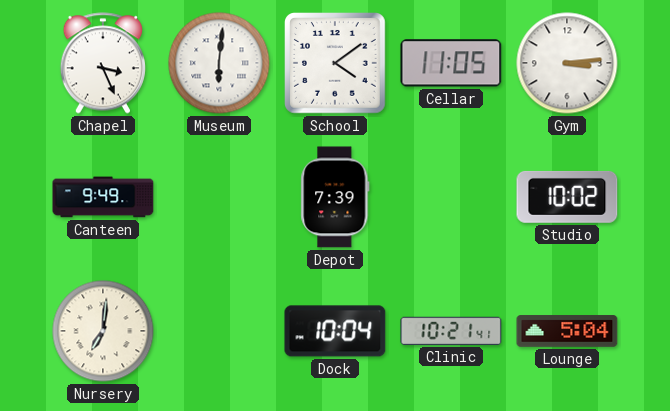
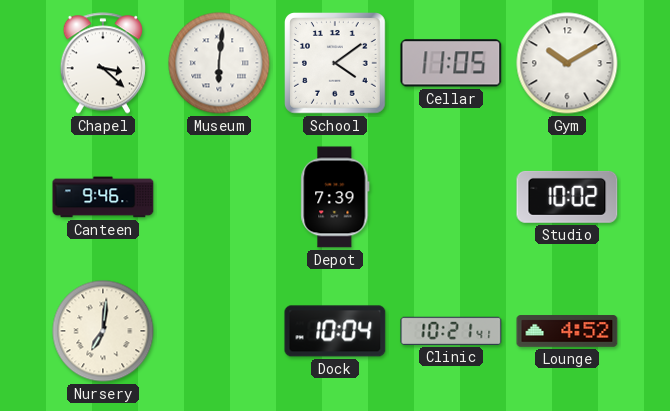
Chapel: 3:26 -> 3:22
Gym: 3:14 -> 10:10
Canteen: 9:49 -> 9:46
Lounge: 5:04 -> 4:52
